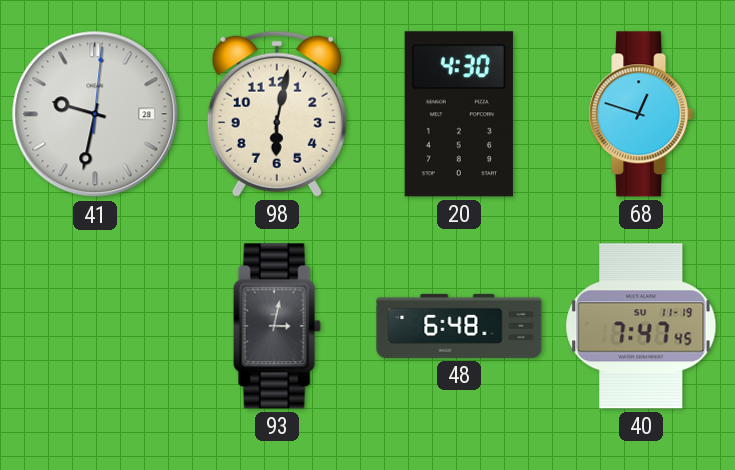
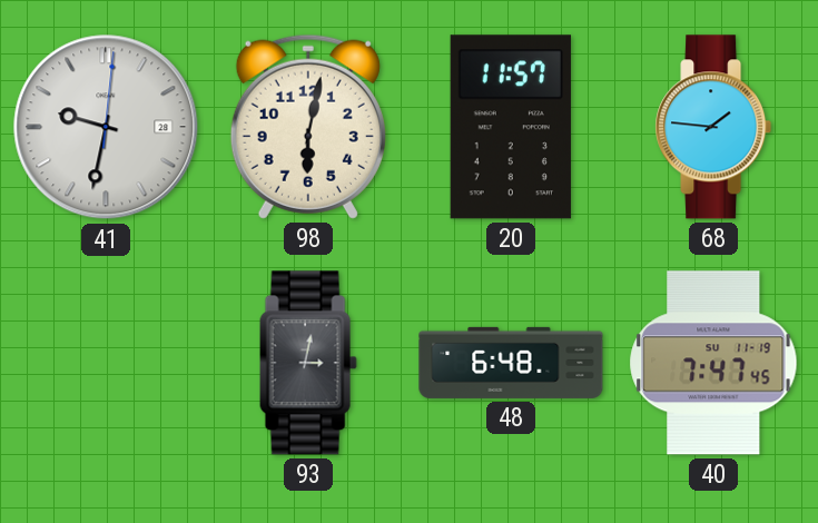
20: 4:30 -> 11:57
68: 12:48 -> 1:46
